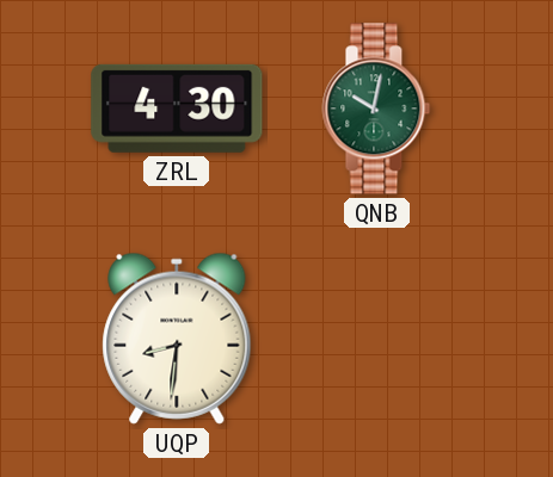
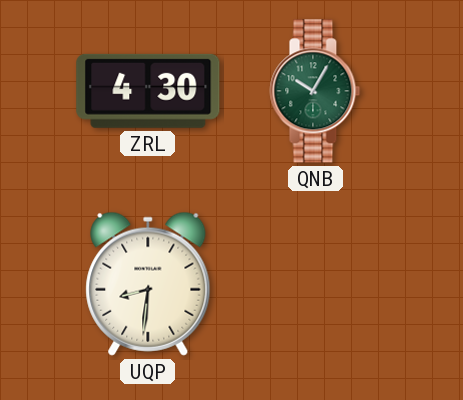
QNB: 10:02 -> 10:05
